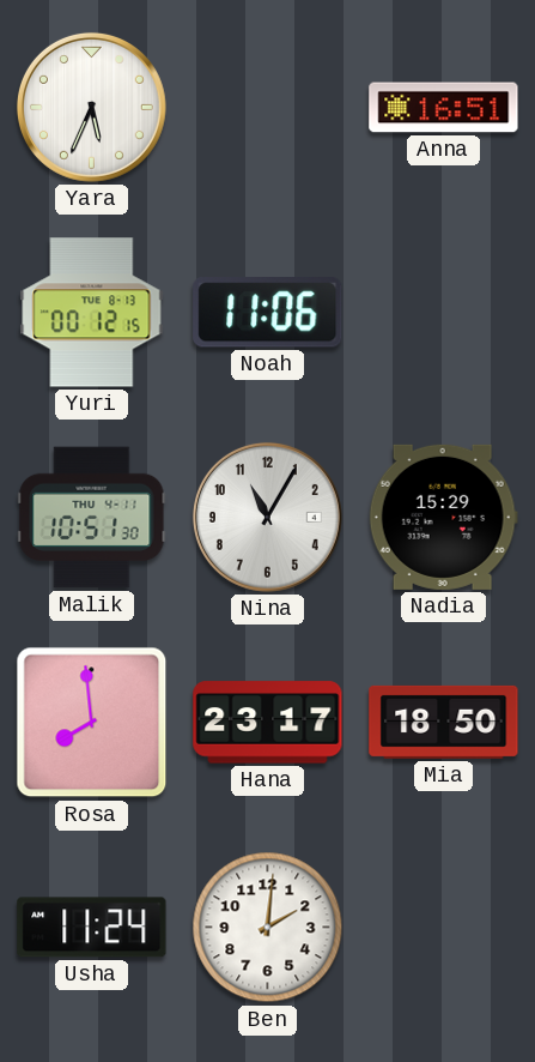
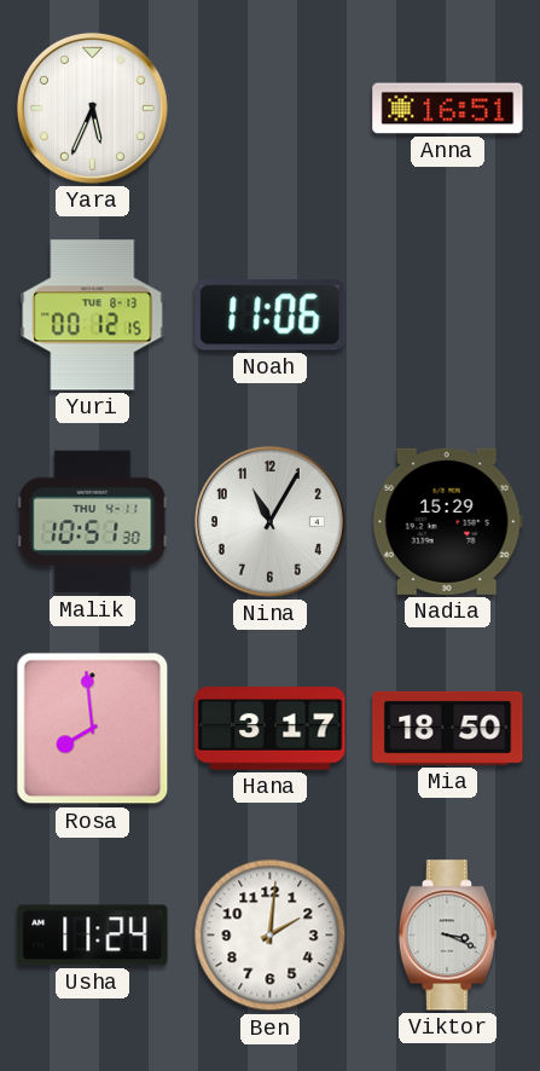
Hana: 23:17 -> 3:17
Viktor: none -> 3:19
